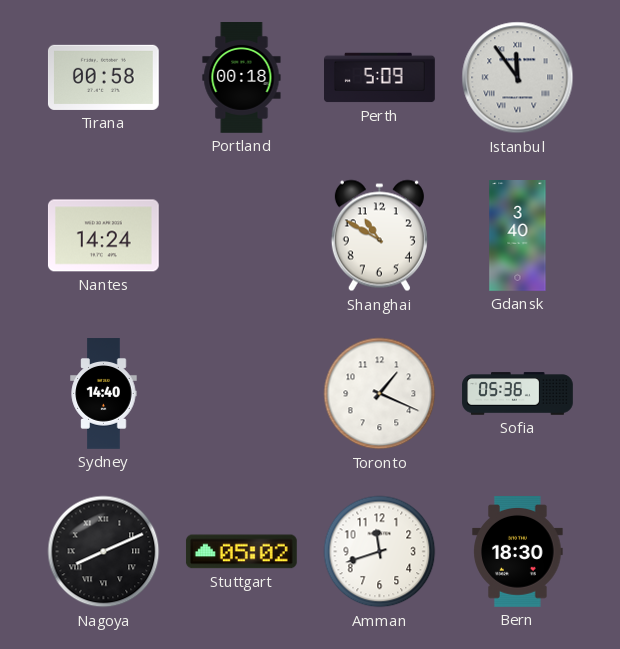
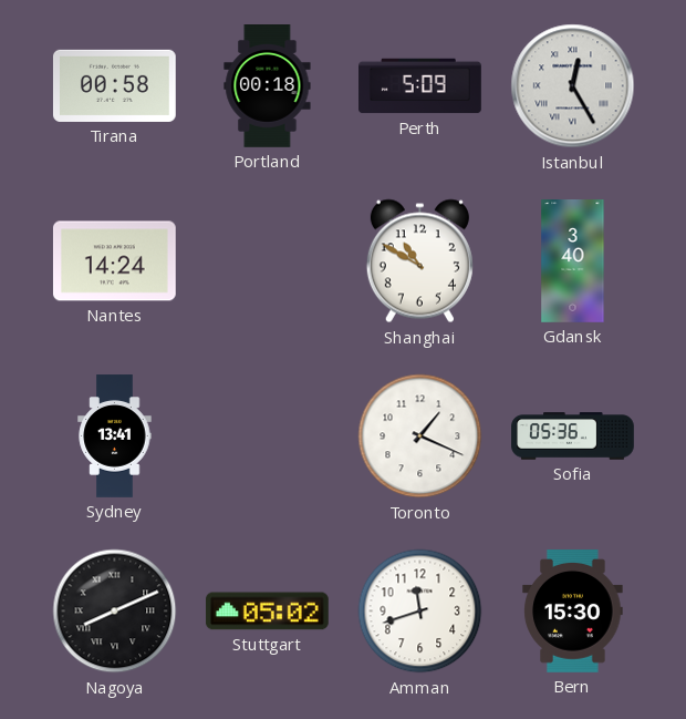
Istanbul: 11:54 -> 12:25
Sydney: 14:40 -> 13:41
Bern: 18:30 -> 15:30
